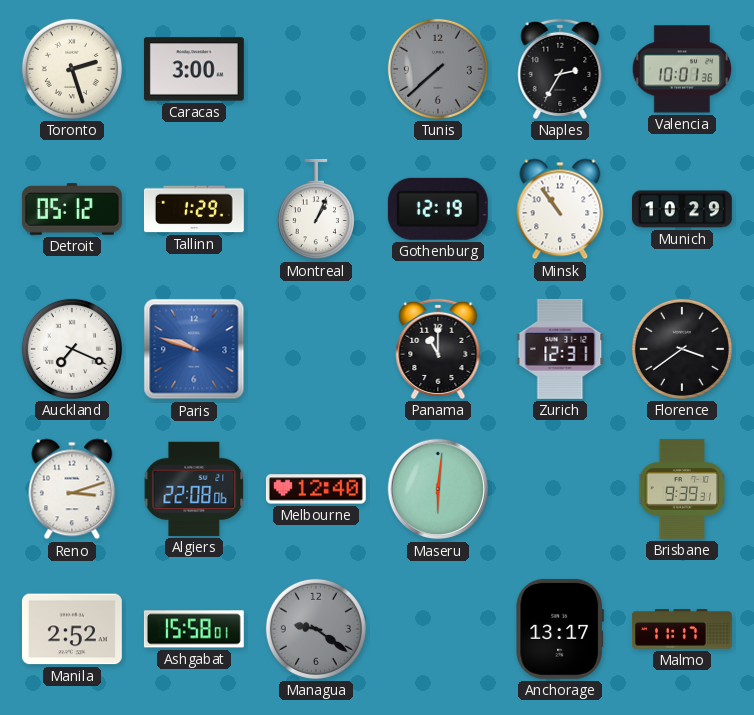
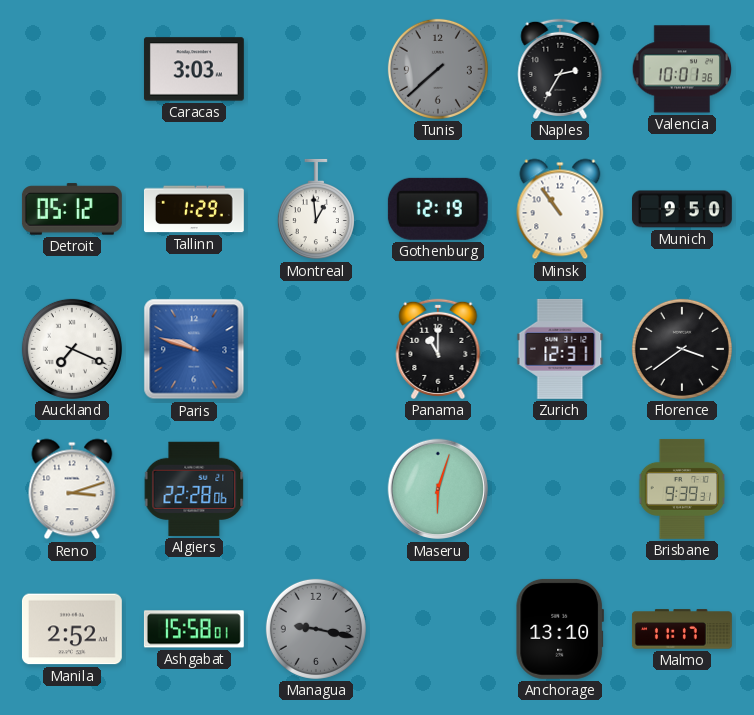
Toronto: 2:27 -> none
Caracas: 3:00 -> 3:03
Montreal: 1:04 -> 12:59
Munich: 10:29 -> 9:50
Algiers: 22:08 -> 22:28
Melbourne: 12:40 -> none
Maseru: 6:01 -> 6:03
Managua: 9:21 -> 9:17
Anchorage: 13:17 -> 13:10
